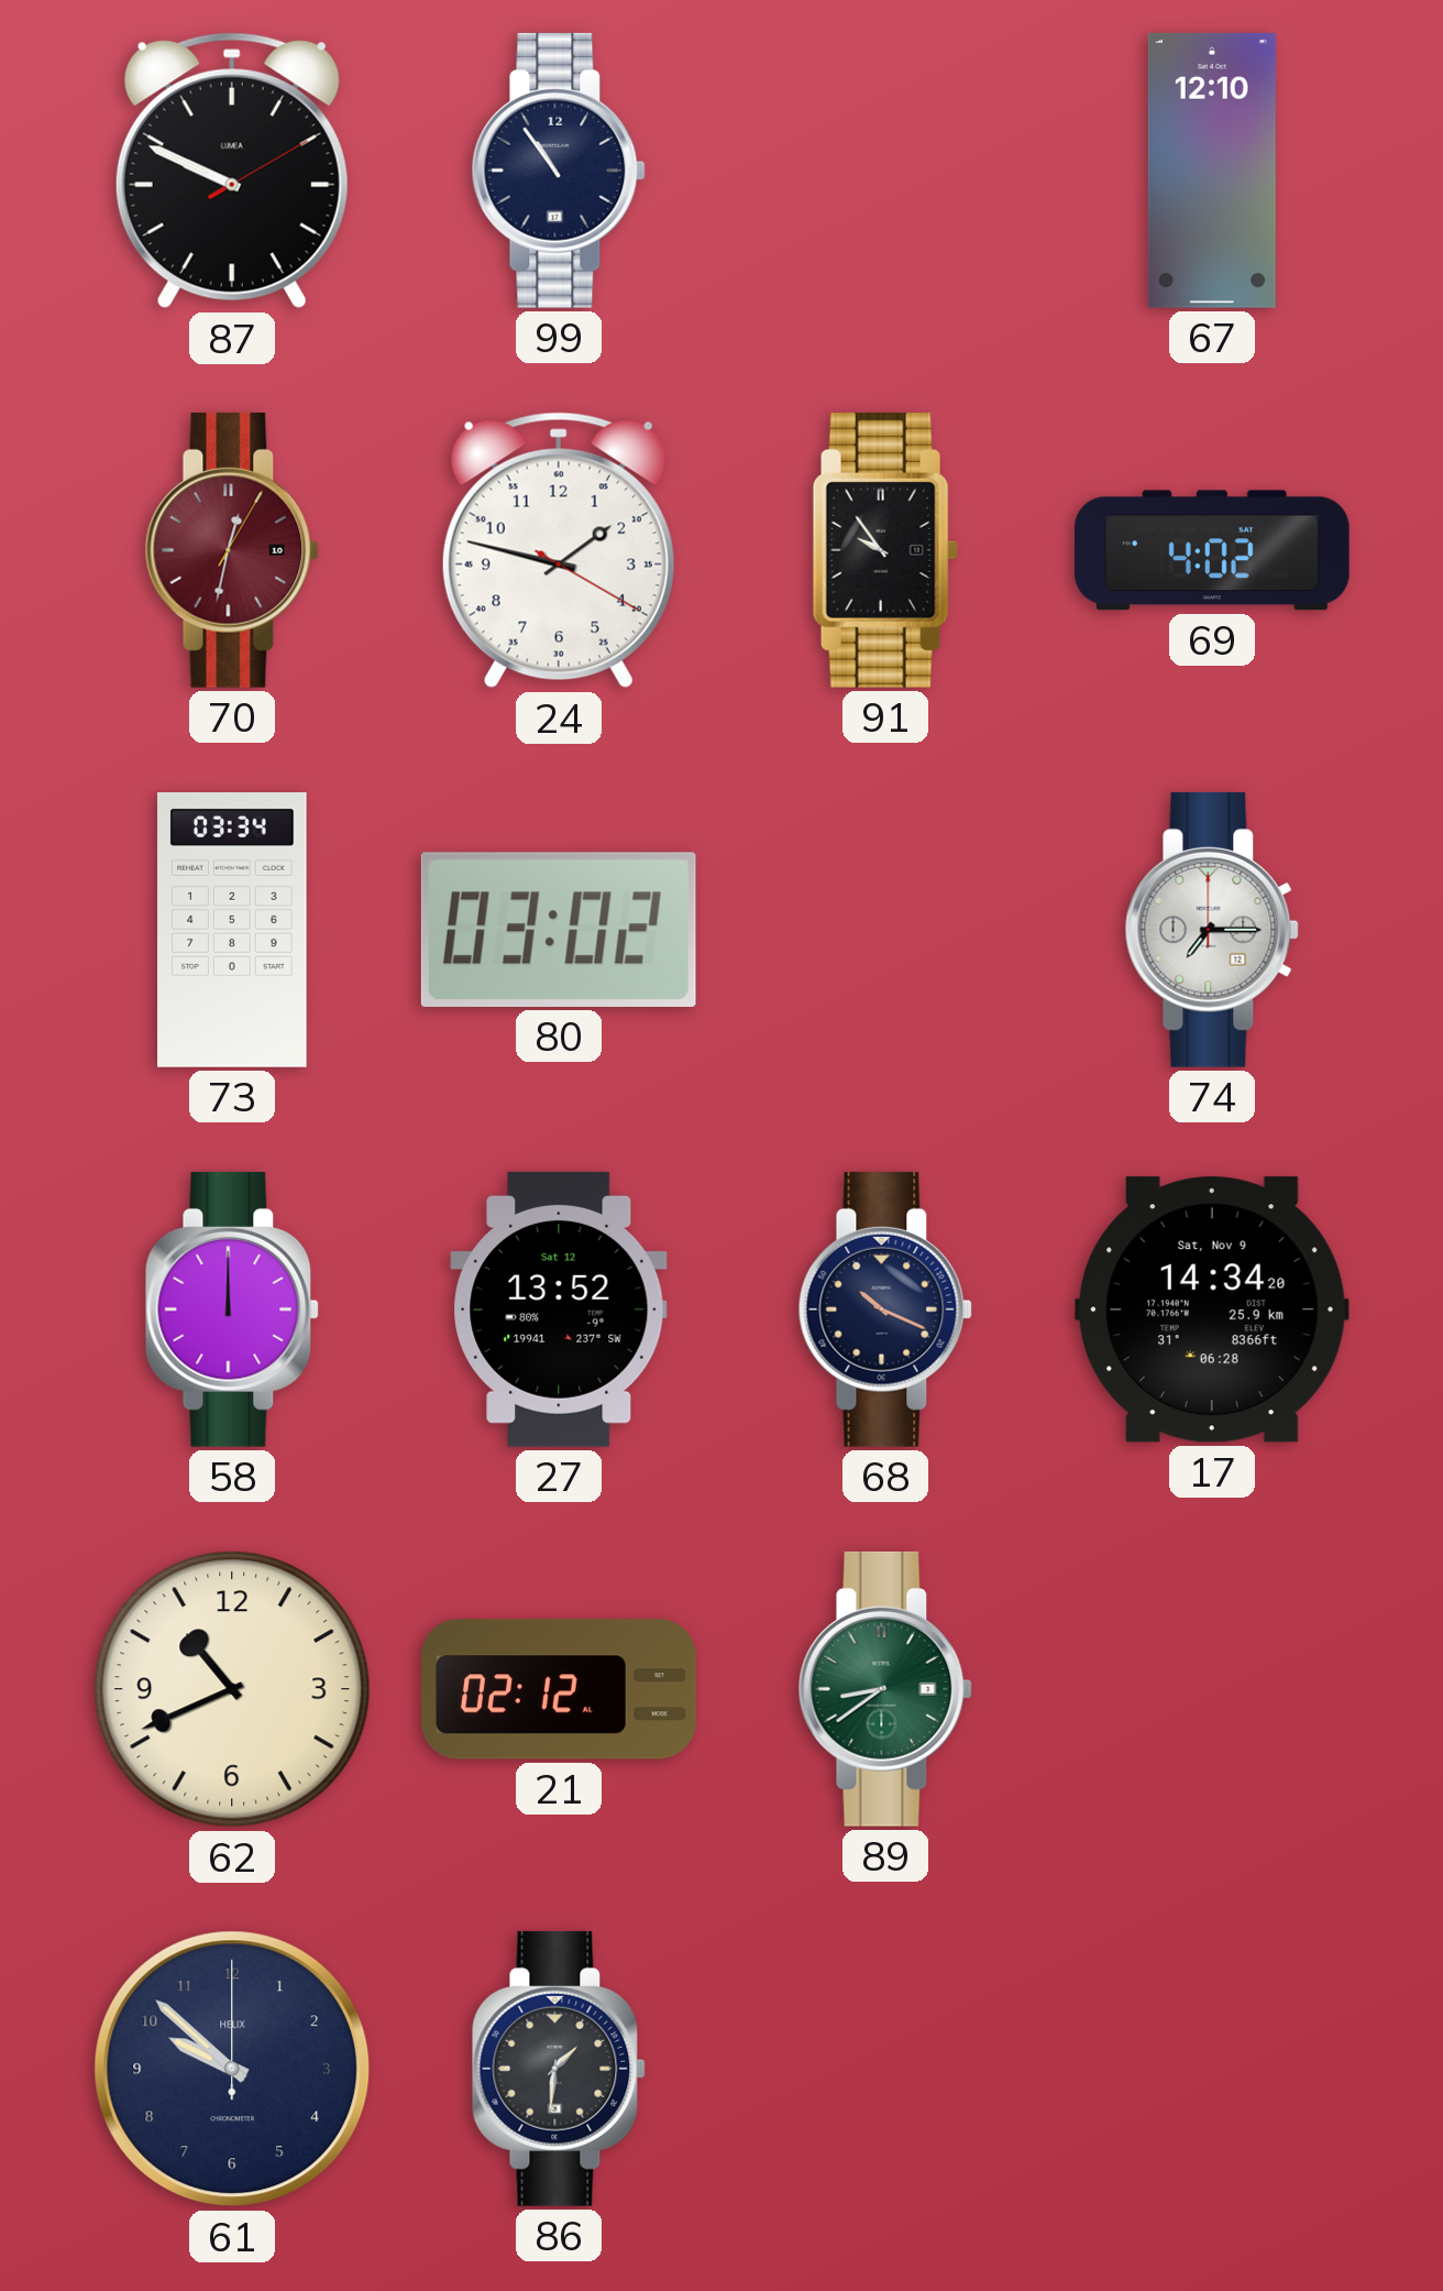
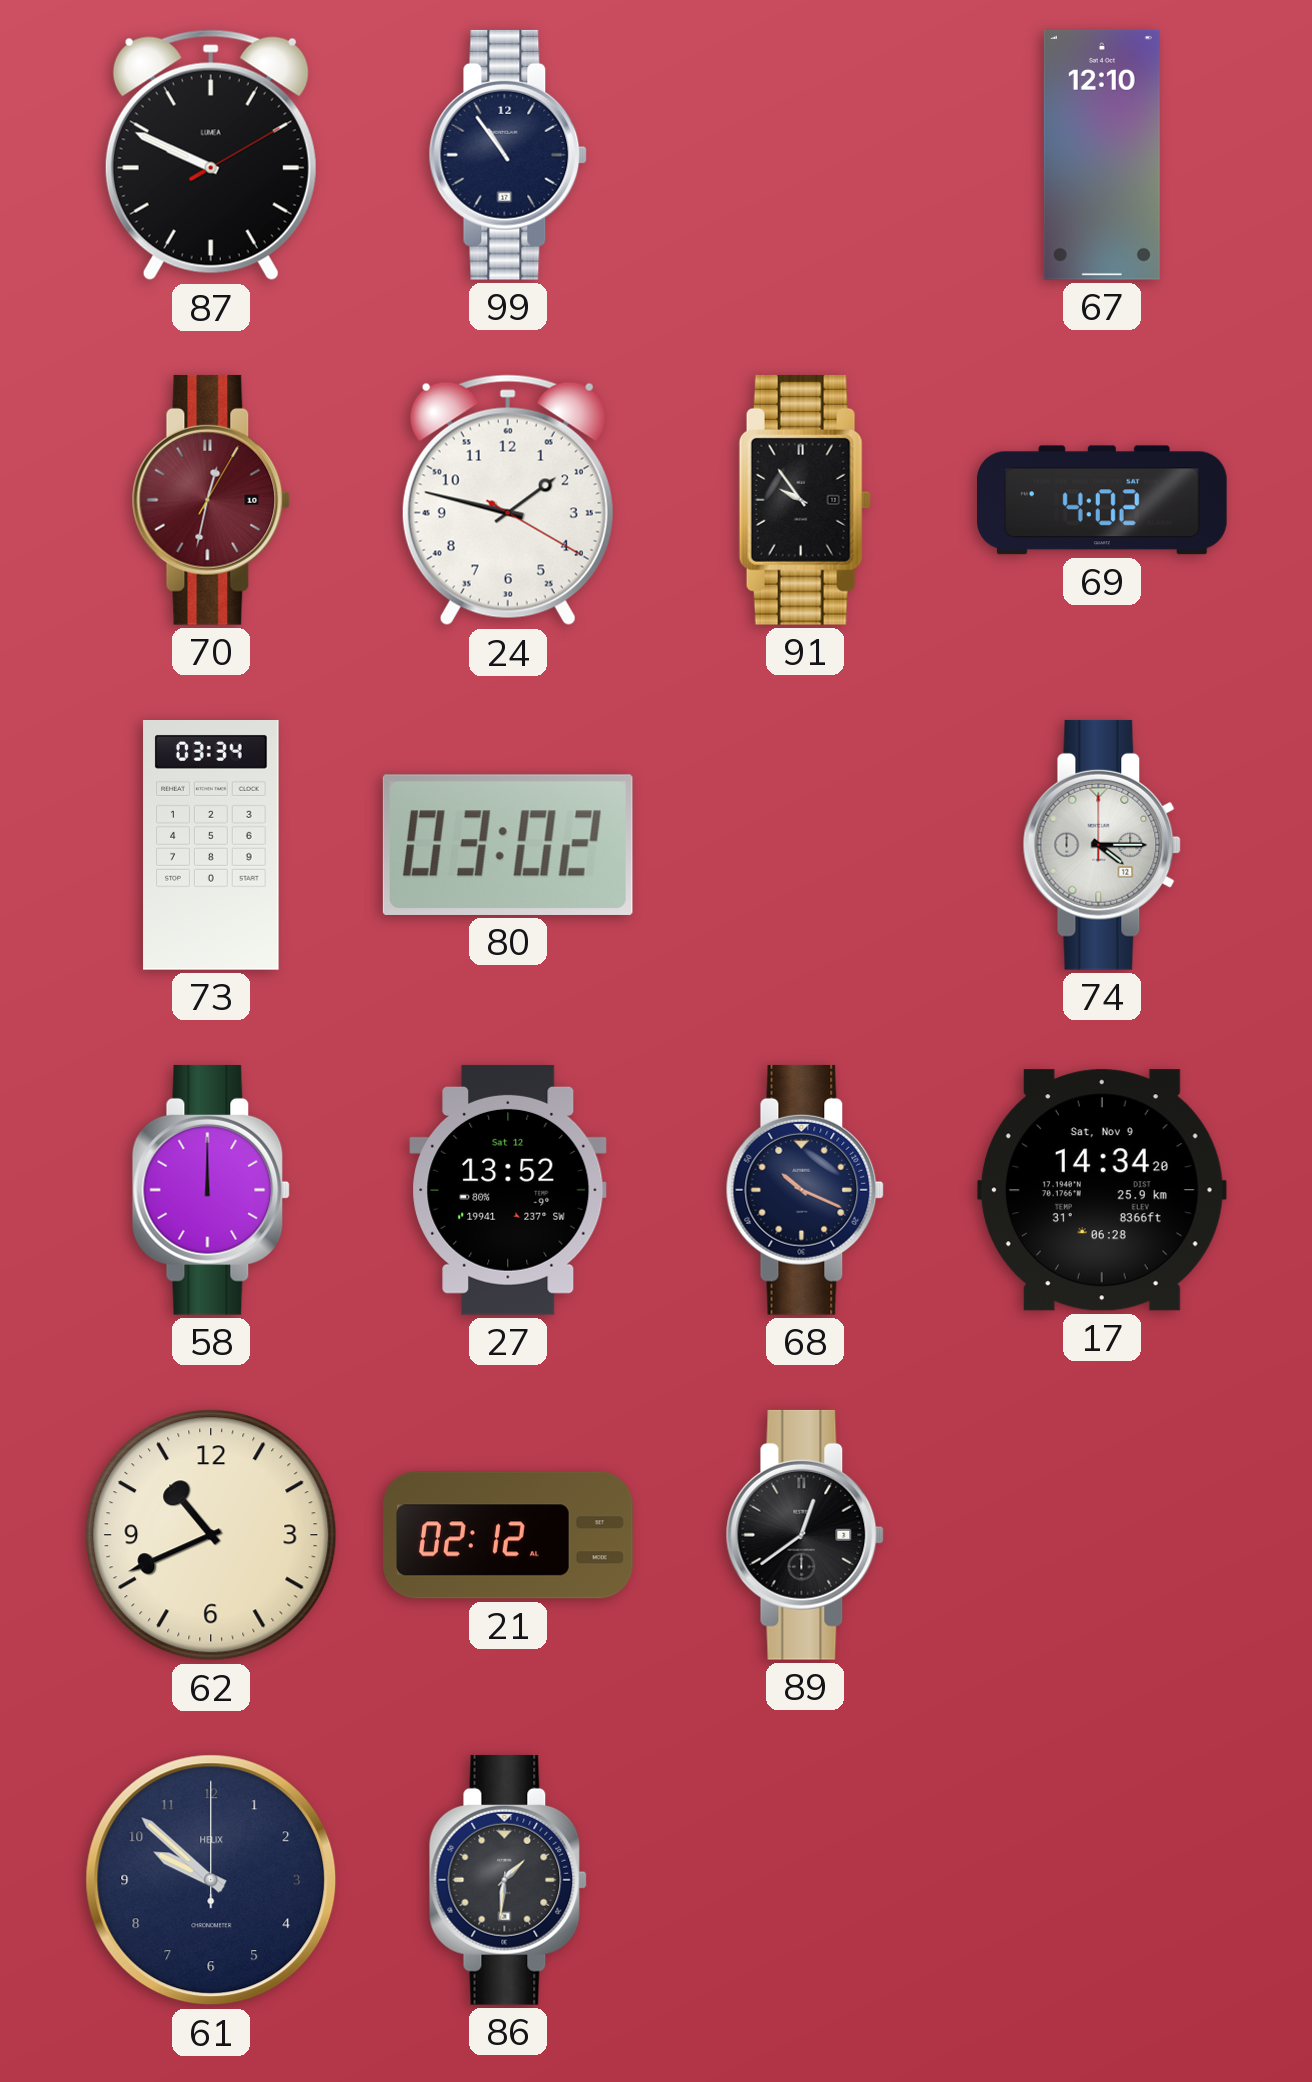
74: 7:15 -> 4:15
89: 8:39 -> 12:39
89 dial: green -> black
